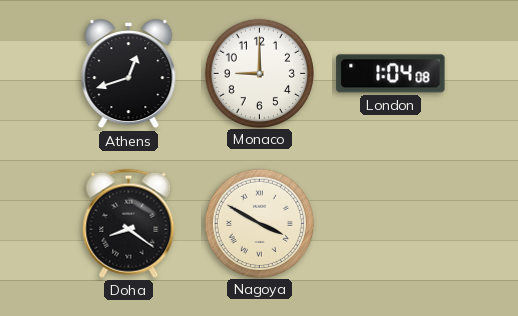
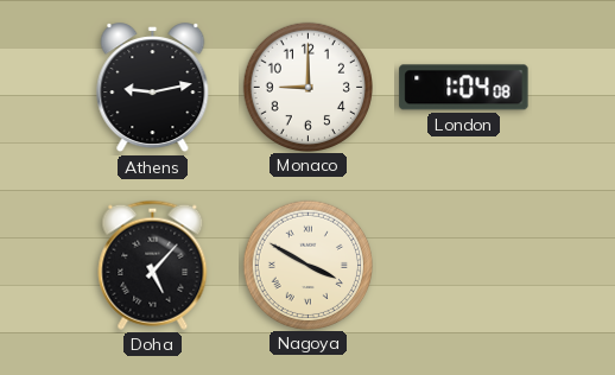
Athens: 12:42 -> 9:13
Doha: 8:21 -> 5:07
